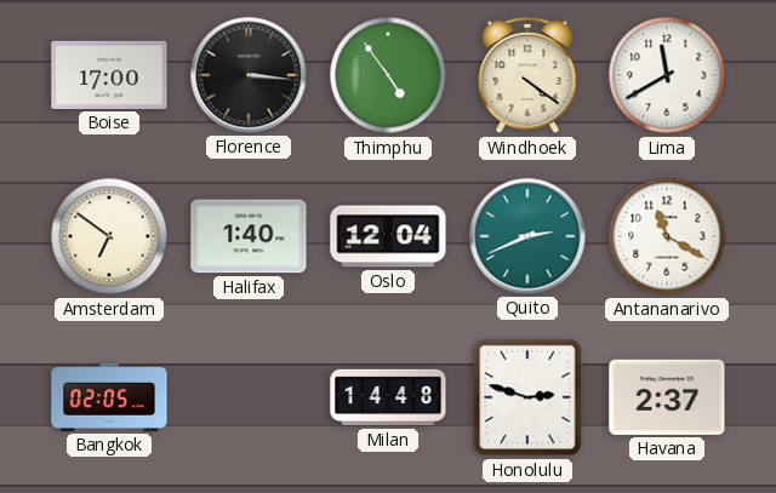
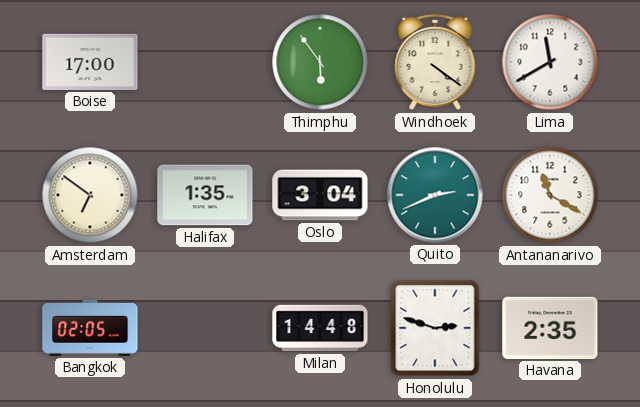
Florence: 3:16 -> none
Thimphu: 4:54 -> 5:54
Halifax: 1:40 -> 1:35
Oslo: 12:04 -> 3:04
Havana: 2:37 -> 2:35
